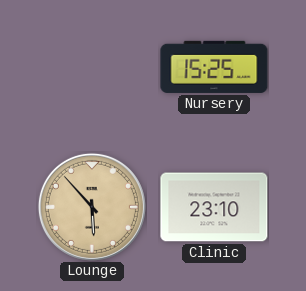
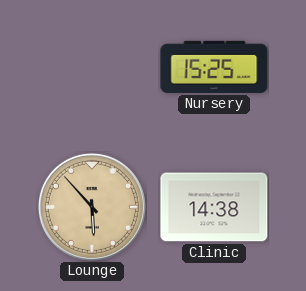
Clinic: 23:10 -> 14:38
